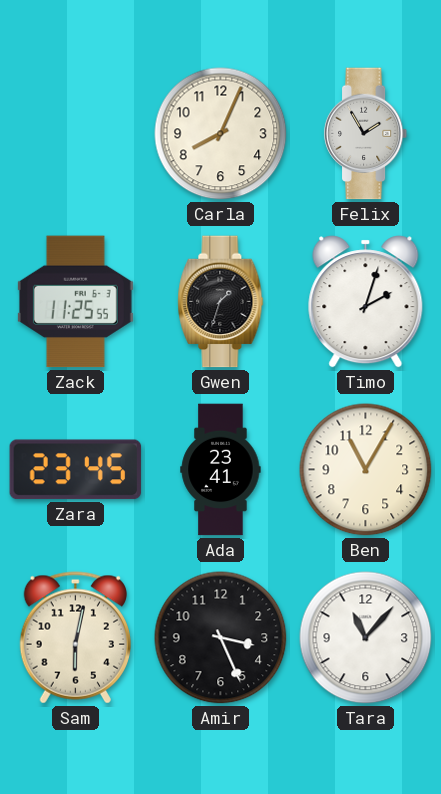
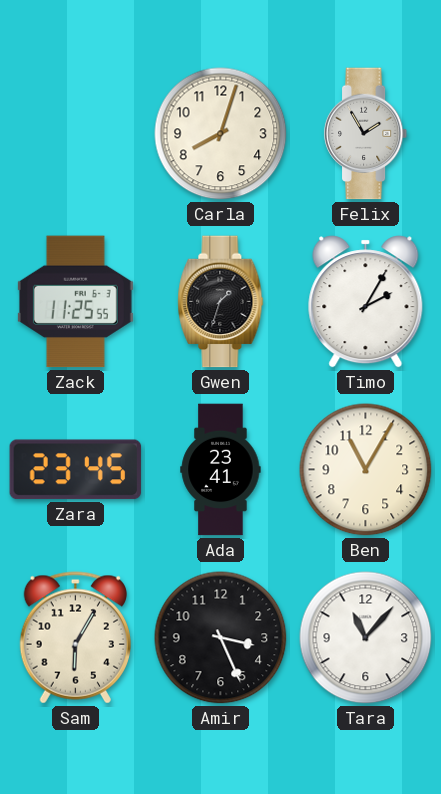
Carla: 8:04 -> 8:03
Timo: 2:03 -> 2:05
Sam: 6:02 -> 6:05
